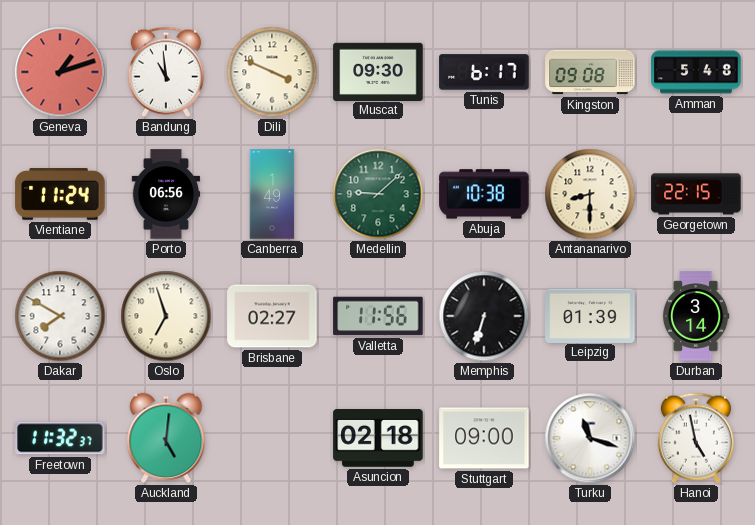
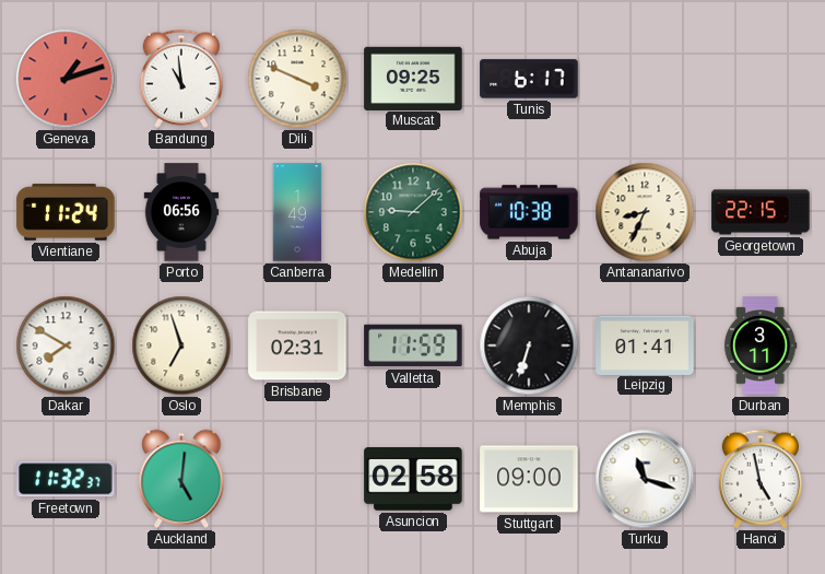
Muscat: 09:30 -> 09:25
Kingston: 09:08 -> none
Amman: 5:48 -> none
Antananarivo: 8:30 -> 8:34
Brisbane: 02:27 -> 02:31
Valletta: 11:56 -> 11:59
Leipzig: 01:39 -> 01:41
Durban: 3:14 -> 3:11
Asuncion: 02:18 -> 02:58
